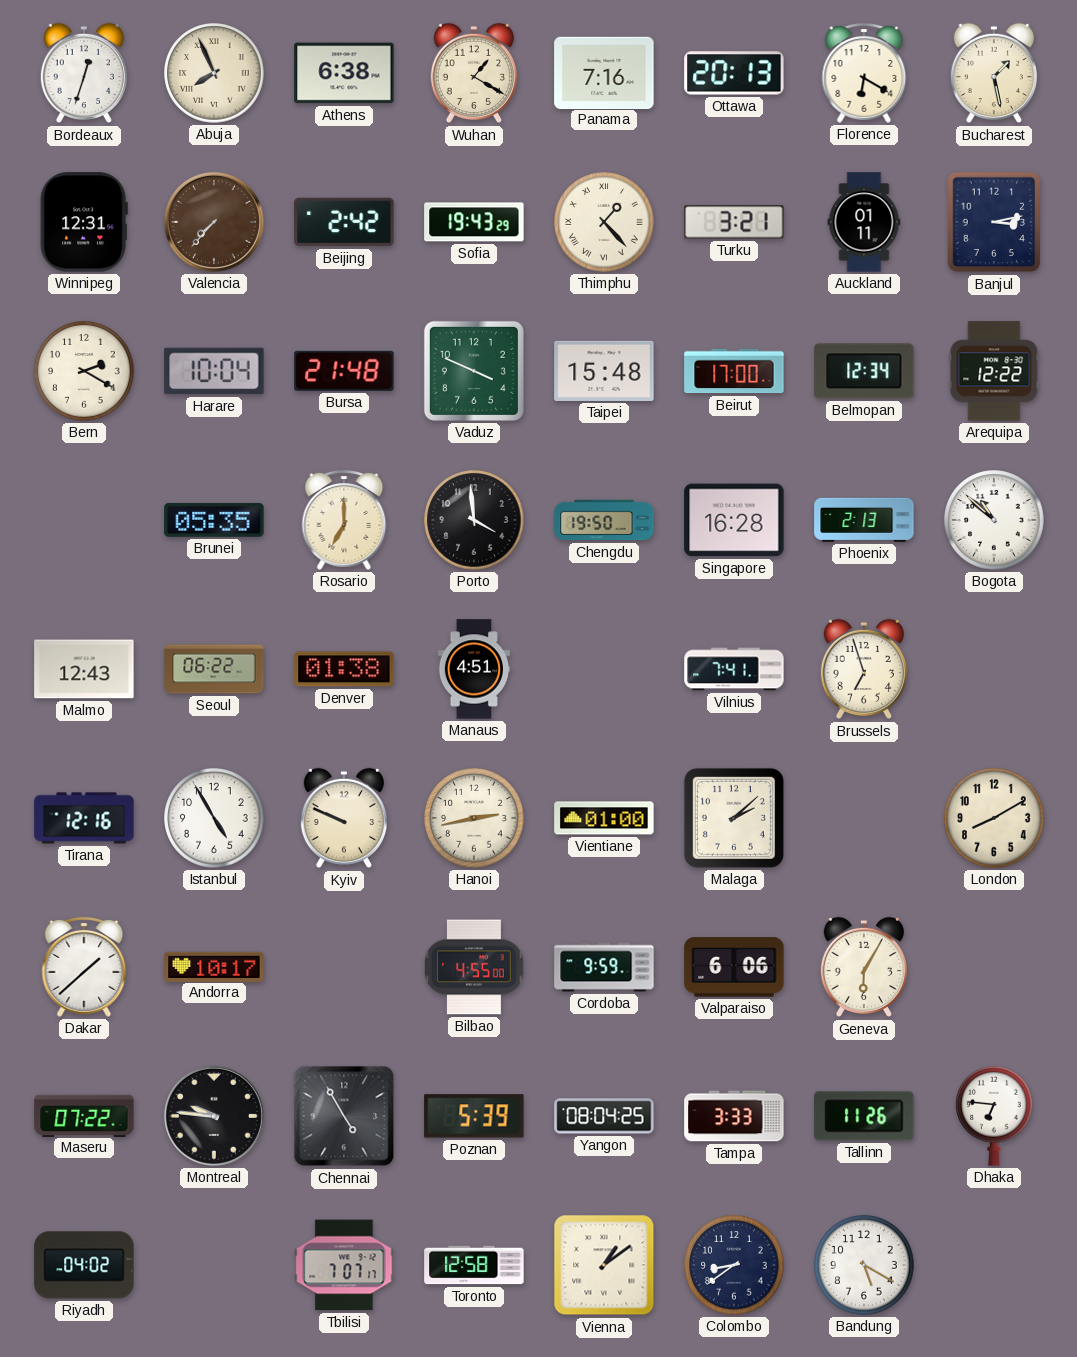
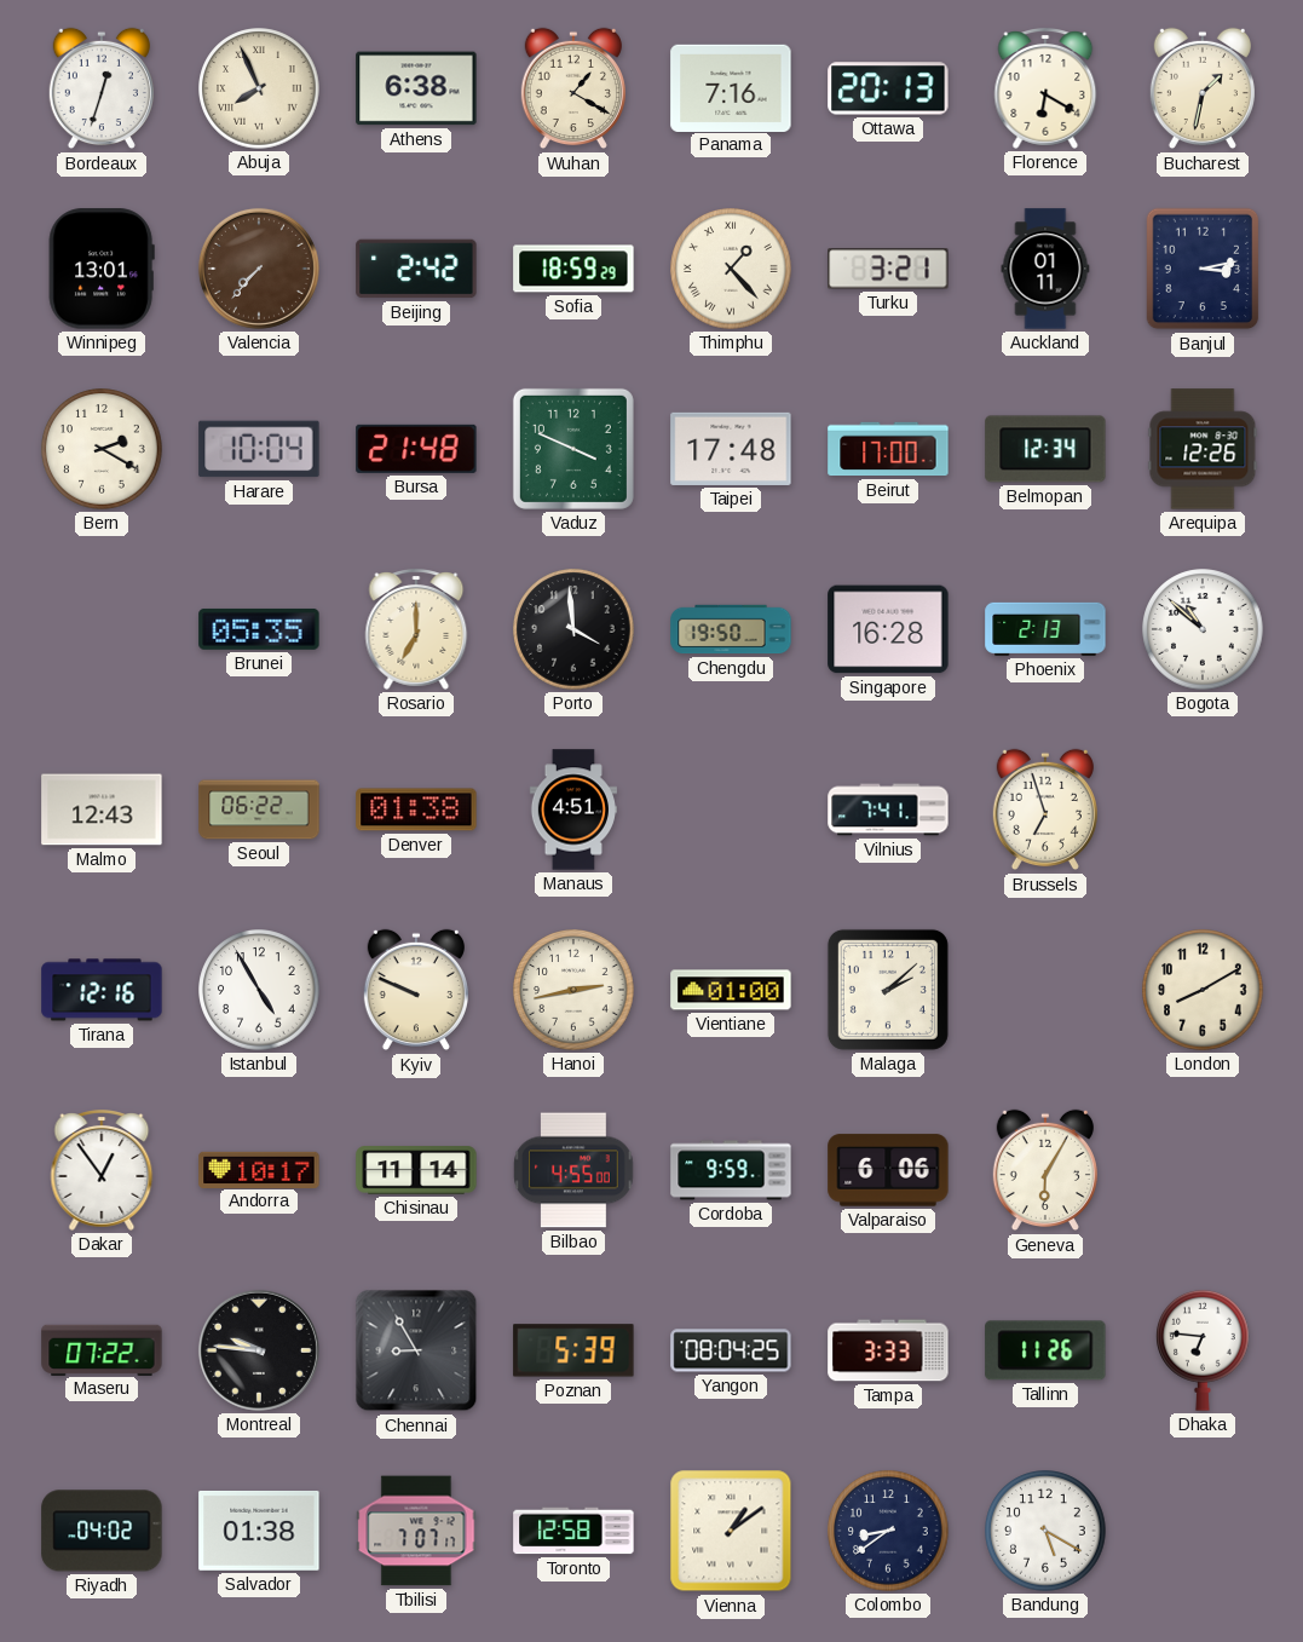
Bucharest: 1:28 -> 1:32
Winnipeg: 12:31 -> 13:01
Sofia: 19:43 -> 18:59
Taipei: 15:48 -> 17:48
Arequipa: 12:22 -> 12:26
Dakar: 1:38 -> 12:54
Chisinau: none -> 11:14
Chennai: 4:55 -> 8:55
Salvador: none -> 01:38
